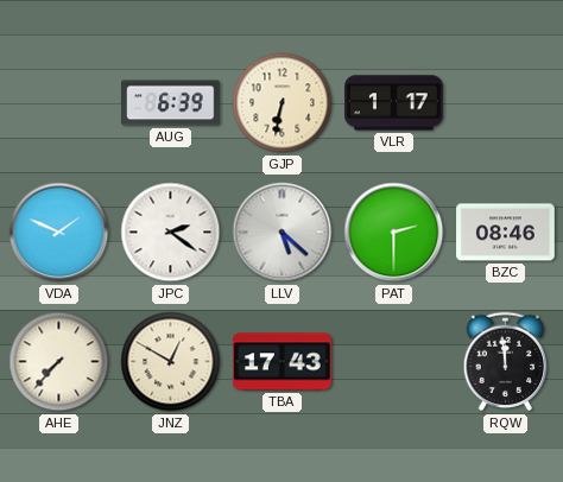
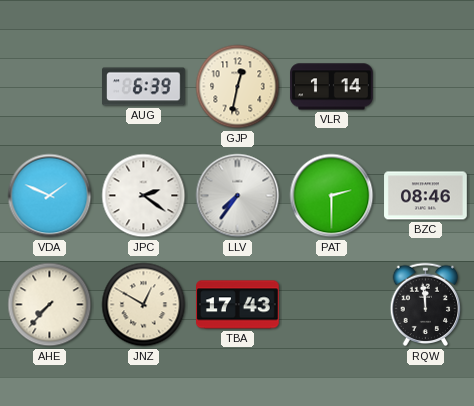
GJP: 6:32 -> 12:32
VLR: 1:17 -> 1:14
LLV: 5:22 -> 7:36
